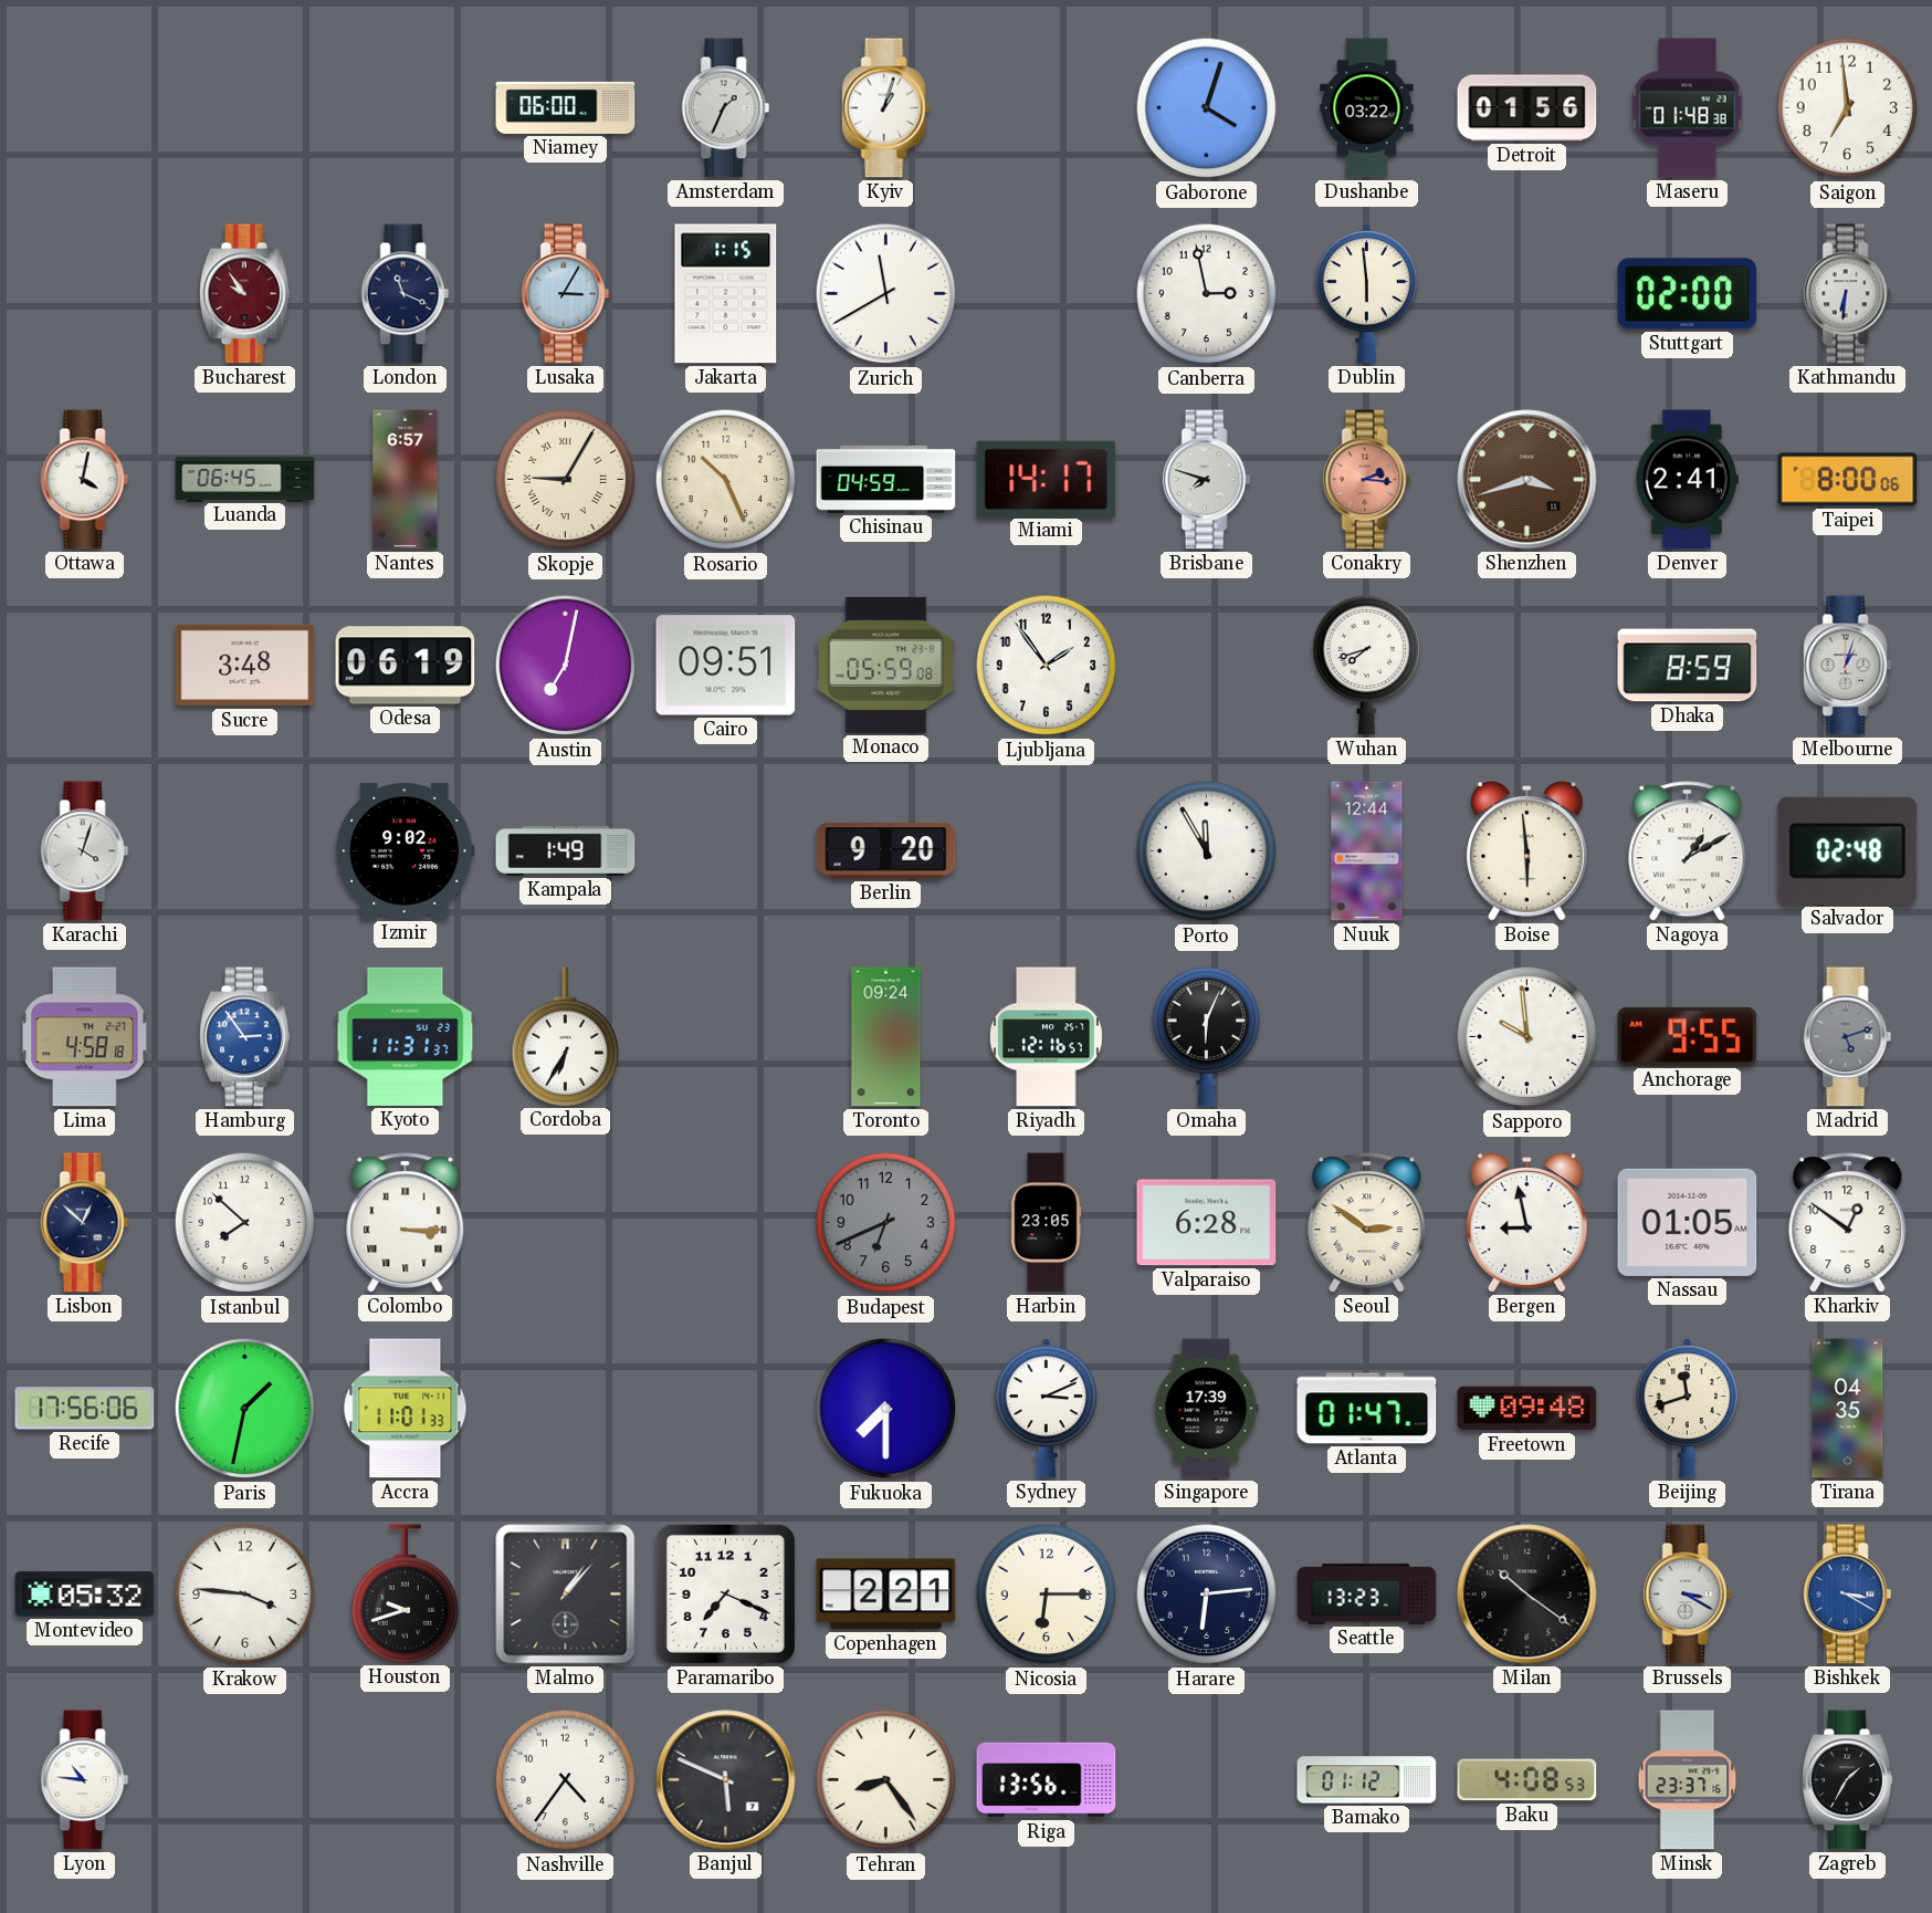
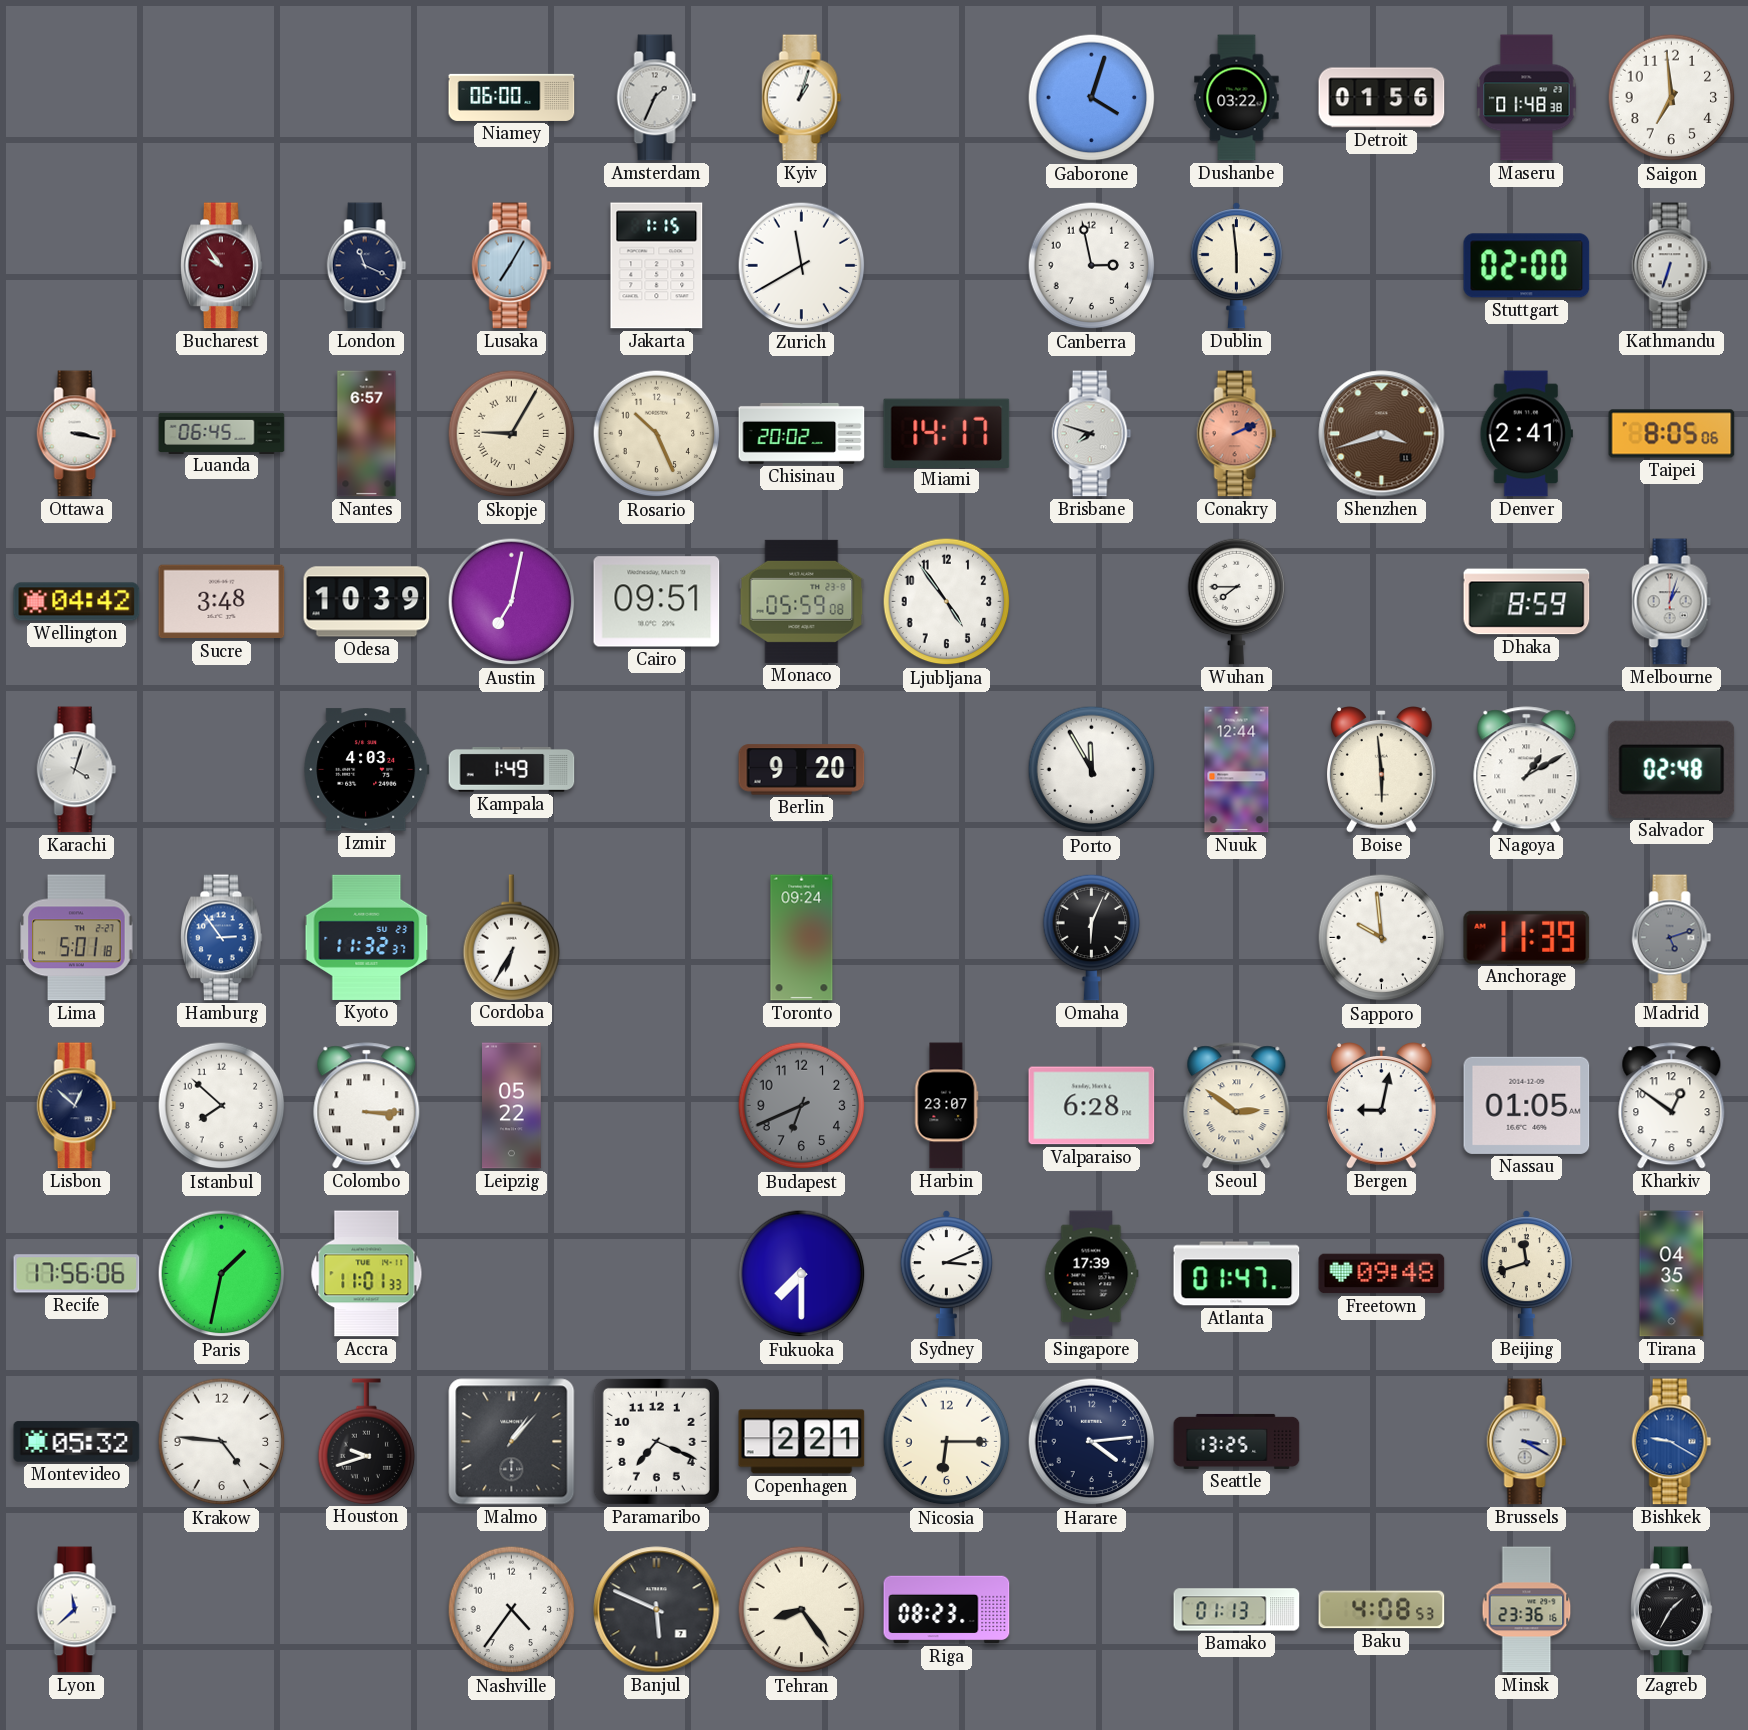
Lusaka: 3:05 -> 7:05
Kathmandu: 6:31 -> 6:33
Ottawa: 4:02 -> 3:17
Chisinau: 04:59 -> 20:02
Conakry: 2:16 -> 2:11
Taipei: 8:00 -> 8:05
Wellington: none -> 04:42
Odesa: 06:19 -> 10:39
Ljubljana: 1:54 -> 4:54
Wuhan: 7:42 -> 7:45
Izmir: 9:02 -> 4:03
Lima: 4:58 -> 5:01
Kyoto: 11:31 -> 11:32
Riyadh: 12:16 -> none
Anchorage: 9:55 -> 11:39
Leipzig: none -> 05:22
Harbin: 23:05 -> 23:07
Bergen: 8:58 -> 9:02
Krakow: 3:46 -> 4:46
Harare: 6:14 -> 4:14
Seattle: 13:23 -> 13:25
Milan: 10:21 -> none
Bishkek: 3:20 -> 9:20
Lyon: 10:46 -> 11:38
Riga: 13:56 -> 08:23
Bamako: 01:12 -> 01:13
Minsk: 23:37 -> 23:36
